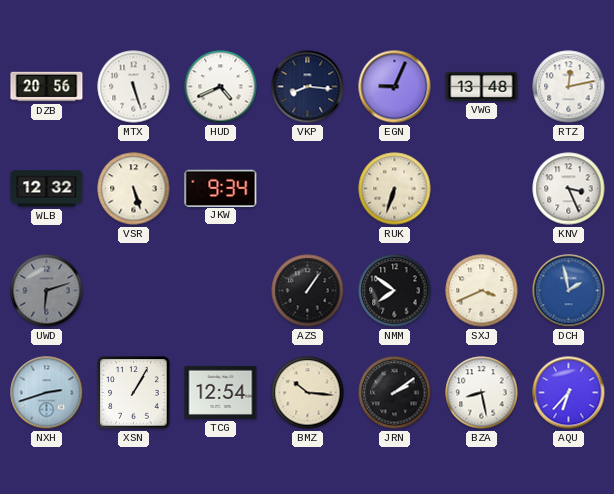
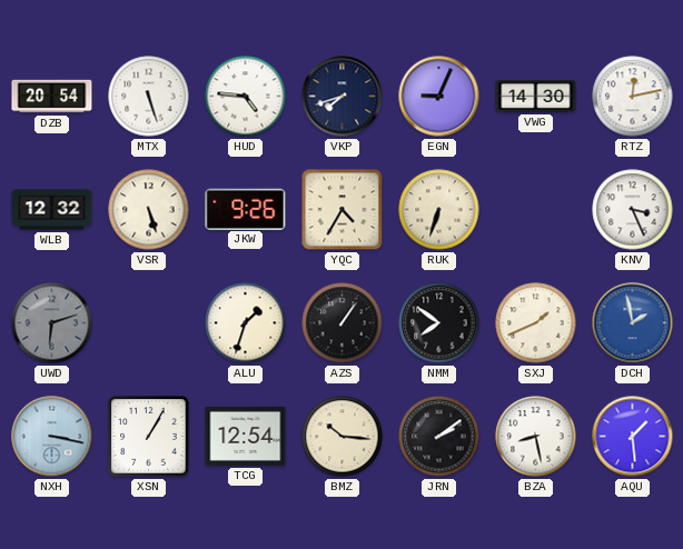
DZB: 20:56 -> 20:54
HUD: 4:41 -> 4:46
VKP: 8:16 -> 7:42
VWG: 13:48 -> 14:30
JKW: 9:34 -> 9:26
YQC: none -> 4:35
ALU: none -> 1:33
SXJ: 3:41 -> 1:41
NXH: 2:42 -> 3:17
AQU: 6:37 -> 1:29
